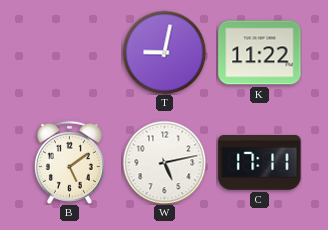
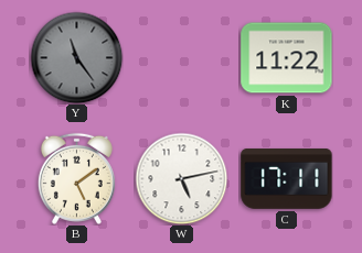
Y: none -> 11:24
T: 9:02 -> none
